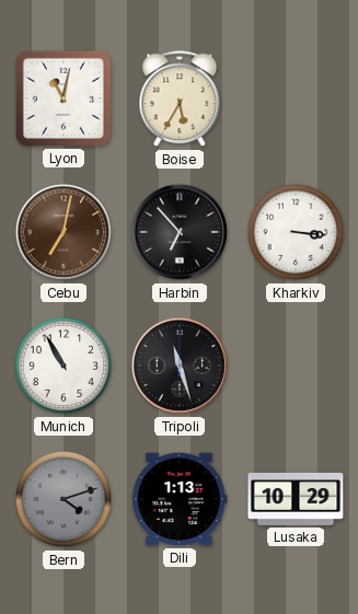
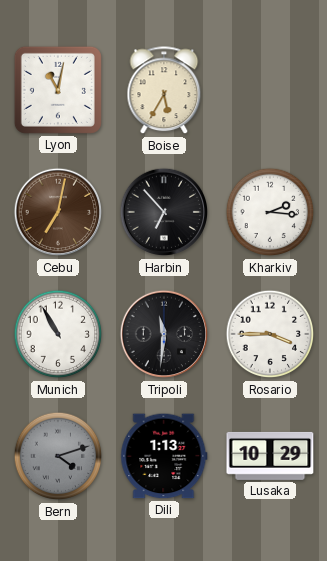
Kharkiv: 3:16 -> 2:16
Tripoli: 11:27 -> 11:31
Rosario: none -> 3:45
